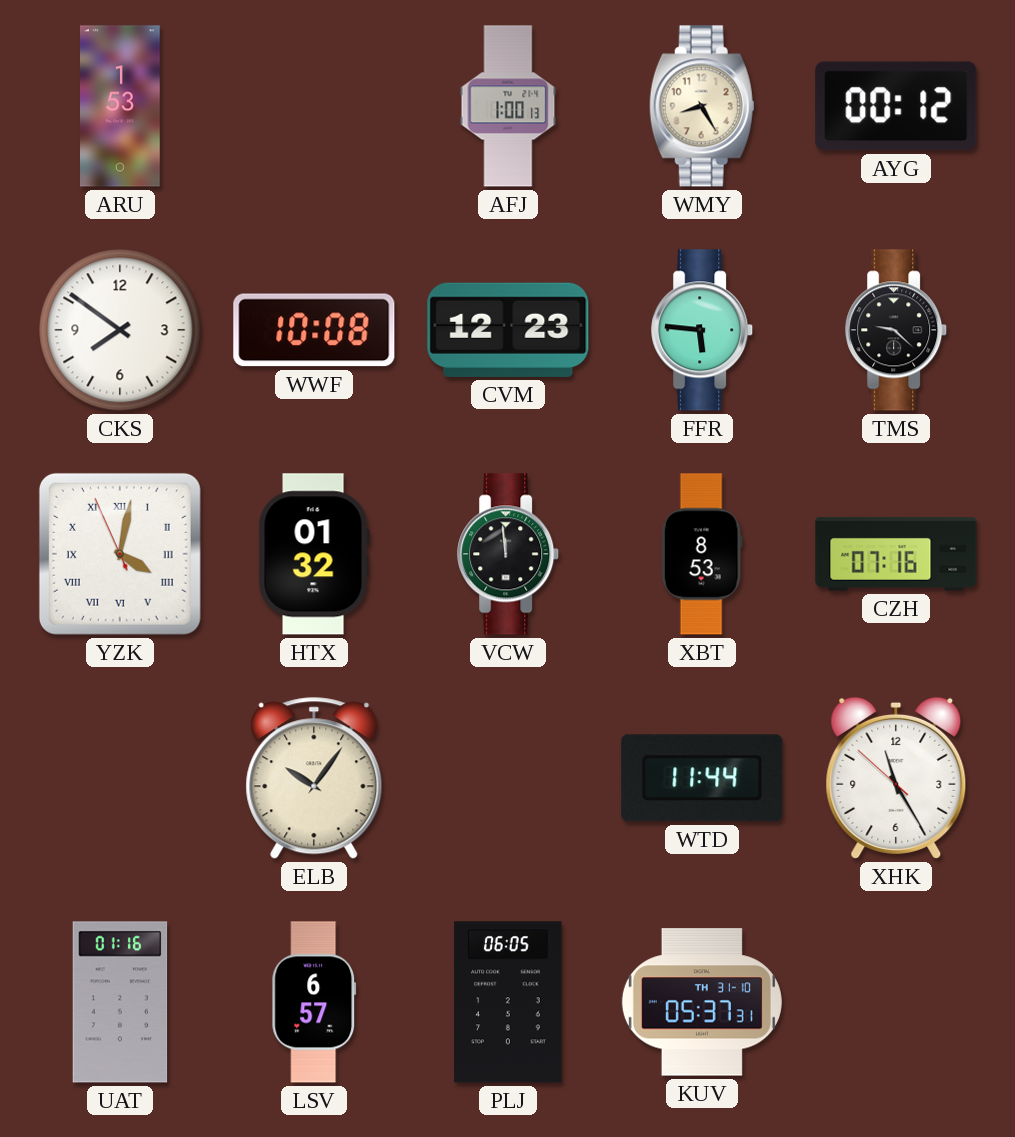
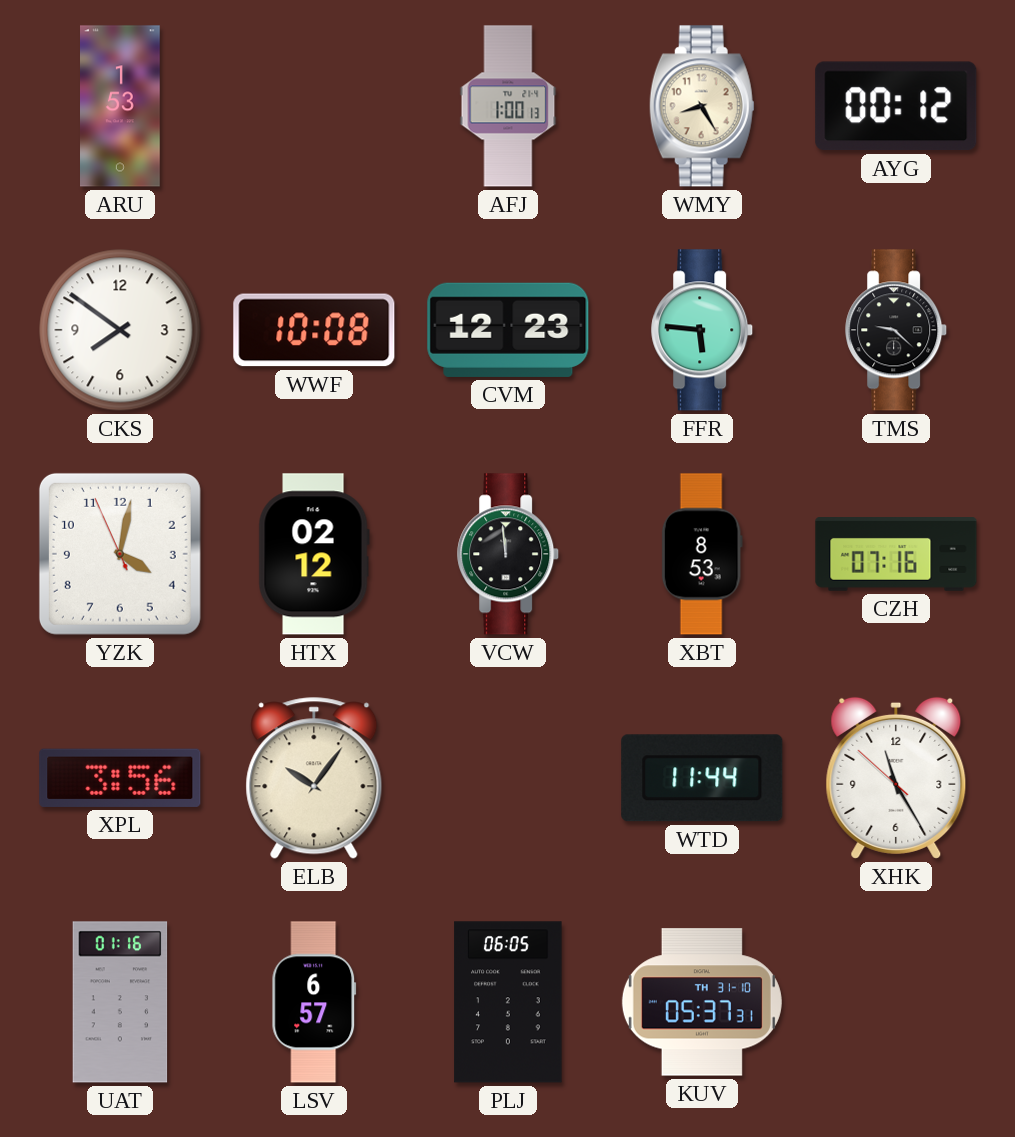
YZK numerals: Roman -> Arabic
HTX: 01:32 -> 02:12
XPL: none -> 3:56
